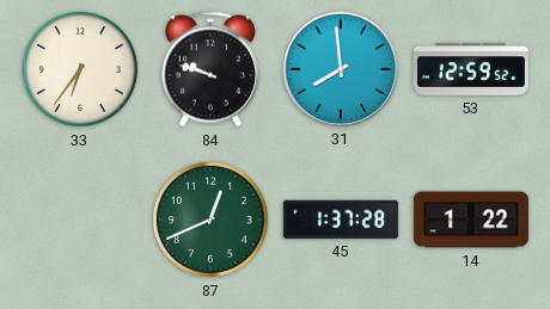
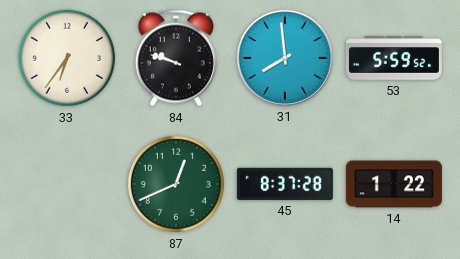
53: 12:59 -> 5:59
45: 1:37 -> 8:37
